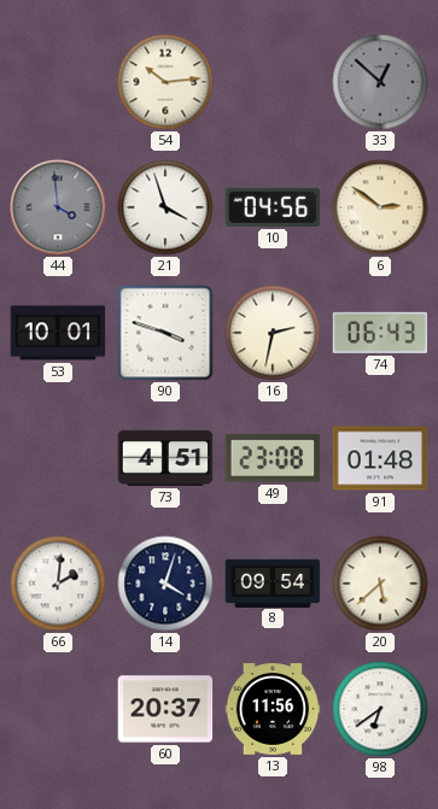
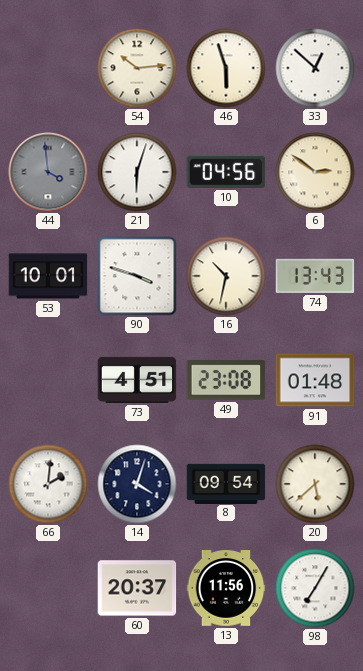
46: none -> 5:57
33 dial: grey -> white
21: 3:57 -> 6:03
16: 2:32 -> 10:32
74: 06:43 -> 13:43
98: 6:39 -> 7:05
